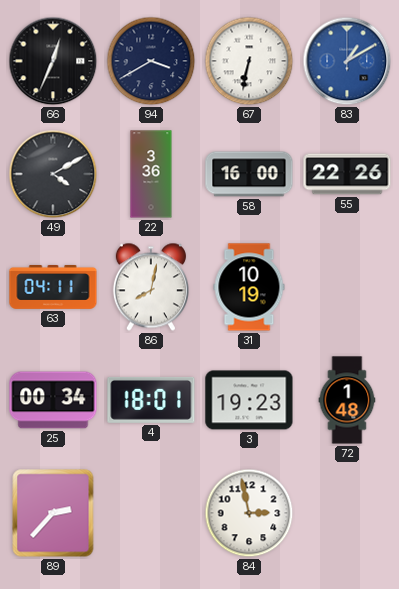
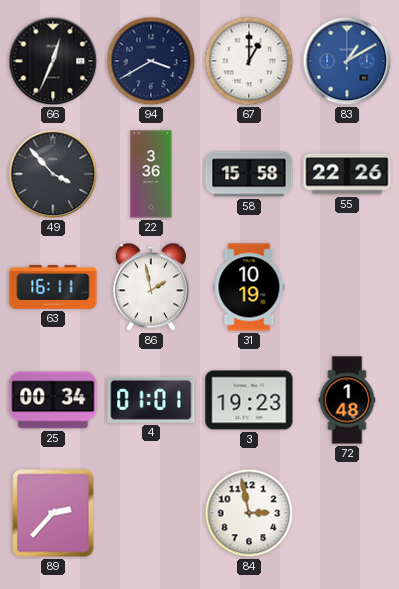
67: 6:32 -> 1:00
49: 4:10 -> 3:53
58: 16:00 -> 15:58
63: 04:11 -> 16:11
86: 8:02 -> 1:58
4: 18:01 -> 01:01
